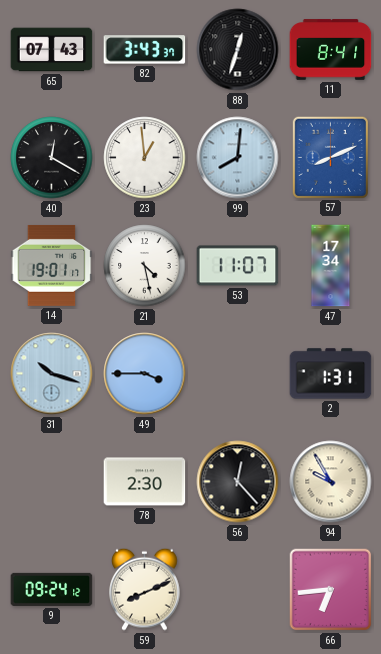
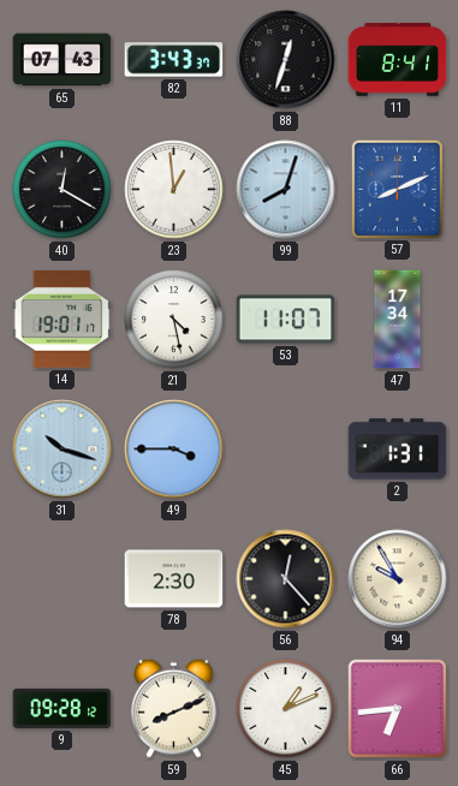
99: 8:01 -> 8:03
9: 09:24 -> 09:28
45: none -> 1:11
